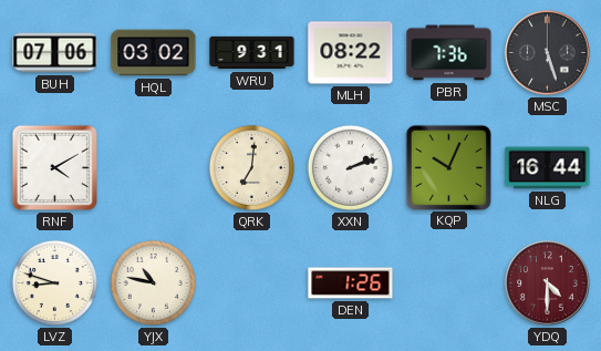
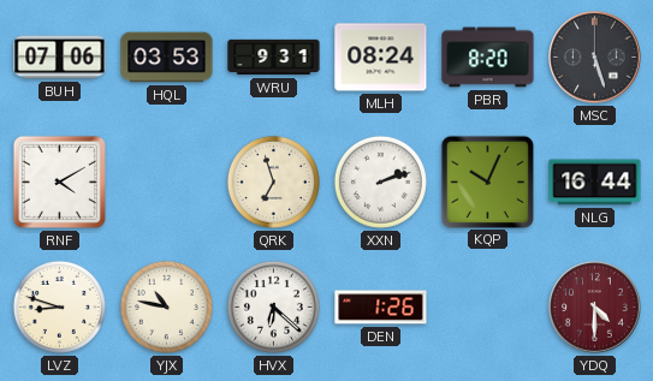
HQL: 03:02 -> 03:53
MLH: 08:22 -> 08:24
PBR: 7:36 -> 8:20
QRK: 7:01 -> 6:57
HVX: none -> 6:22
